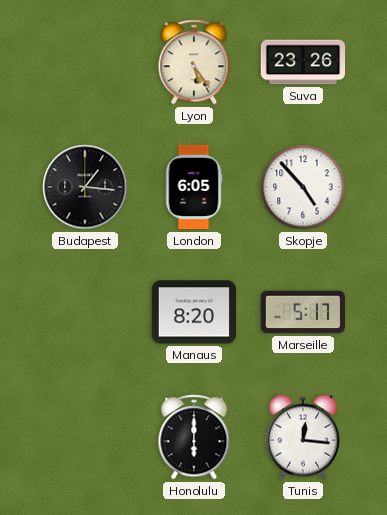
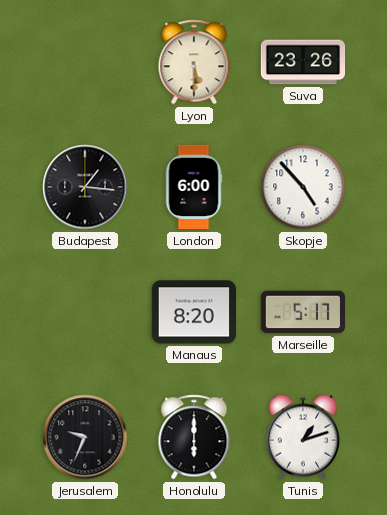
Lyon: 5:24 -> 5:30
London: 6:05 -> 6:00
Jerusalem: none -> 9:34
Tunis: 12:16 -> 1:12
